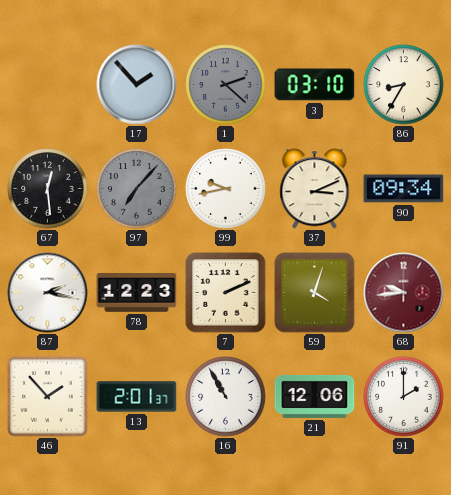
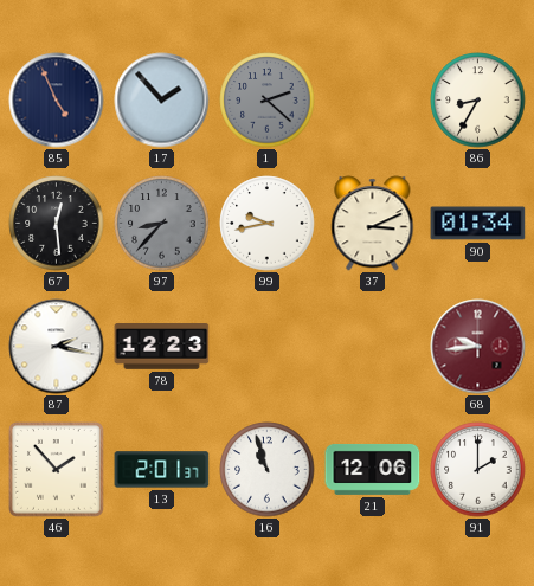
85: none -> 4:56
3: 03:10 -> none
97: 7:07 -> 8:37
90: 09:34 -> 01:34
7: 2:11 -> none
59: 4:03 -> none
16: 10:55 -> 10:57
